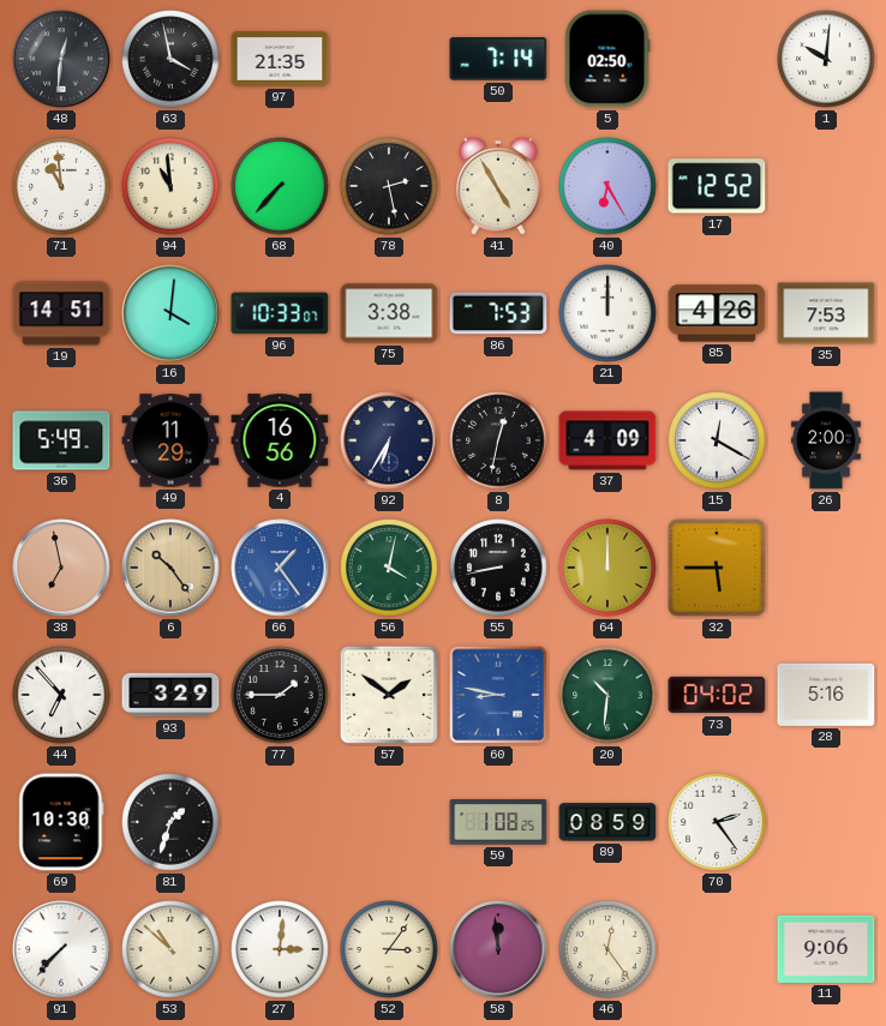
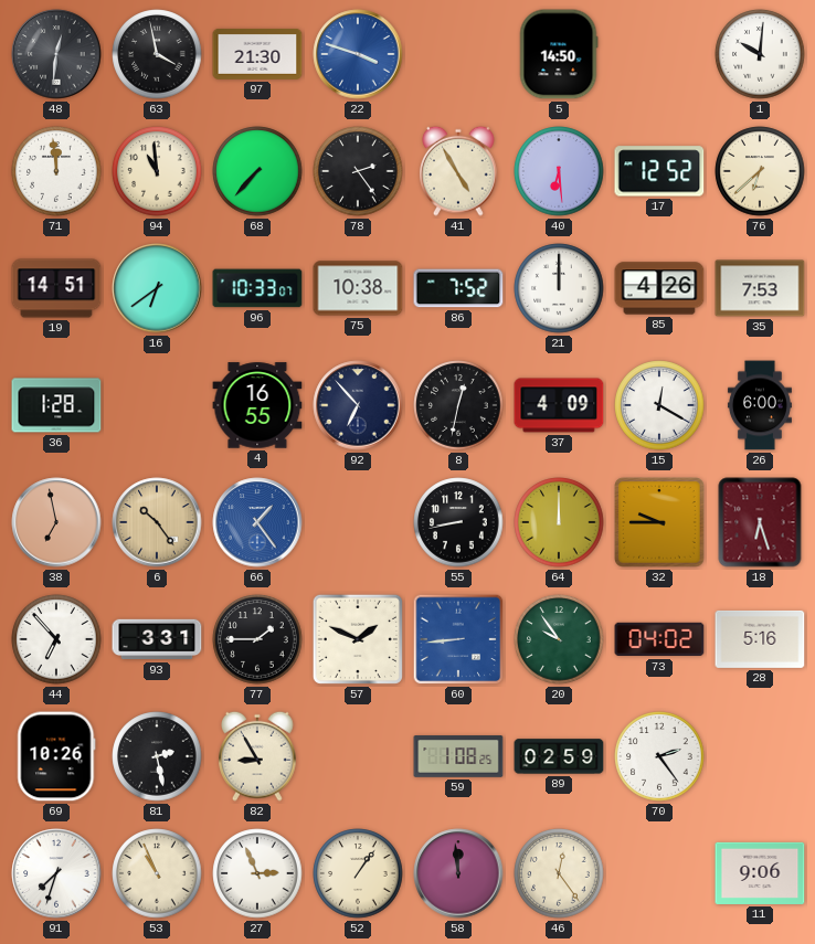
97: 21:35 -> 21:30
22: none -> 3:48
50: 7:14 -> none
5: 02:50 -> 14:50
71: 10:59 -> 11:59
78: 2:28 -> 2:24
40: 6:25 -> 6:29
76: none -> 6:38
16: 4:01 -> 6:39
75: 3:38 -> 10:38
86: 7:53 -> 7:52
36: 5:49 -> 1:28
49: 11:29 -> none
4: 16:56 -> 16:55
92: 6:35 -> 6:53
26: 2:00 -> 6:00
56: 4:02 -> none
32: 5:45 -> 9:45
18: none -> 6:27
93: 3:29 -> 3:31
57: 1:51 -> 1:49
60: 8:47 -> 8:44
20: 10:31 -> 9:54
69: 10:30 -> 10:26
81: 1:33 -> 2:28
82: none -> 8:55
89: 08:59 -> 02:59
91: 7:37 -> 7:33
53: 10:52 -> 10:56
27: 3:01 -> 2:56
52: 3:06 -> 1:06
